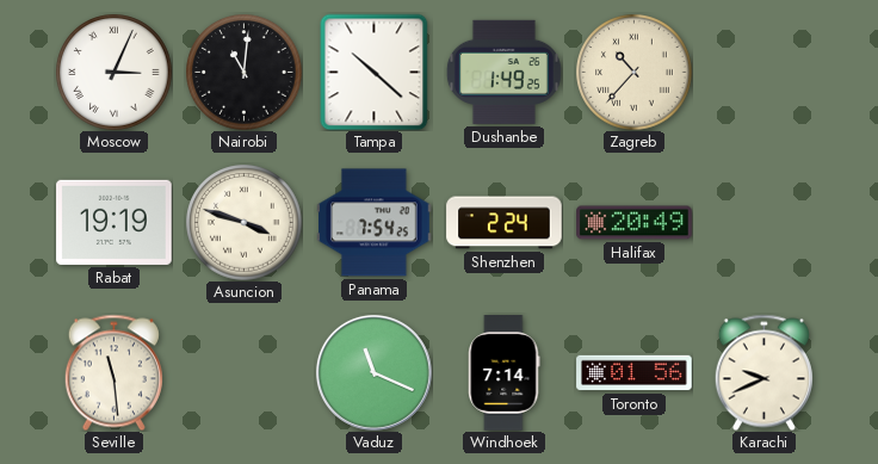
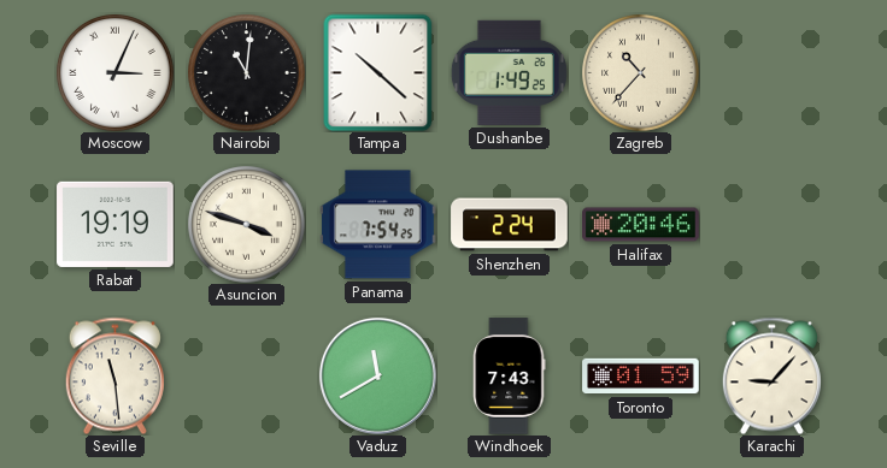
Halifax: 20:49 -> 20:46
Vaduz: 11:19 -> 11:40
Windhoek: 7:14 -> 7:43
Toronto: 01:56 -> 01:59
Karachi: 9:41 -> 9:07
